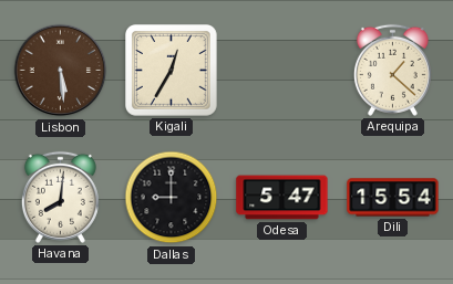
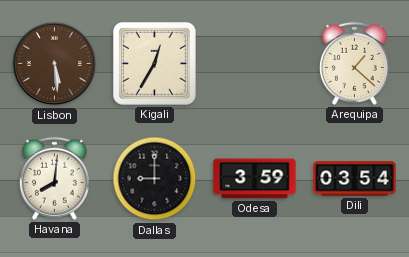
Odesa: 5:47 -> 3:59
Dili: 15:54 -> 03:54
